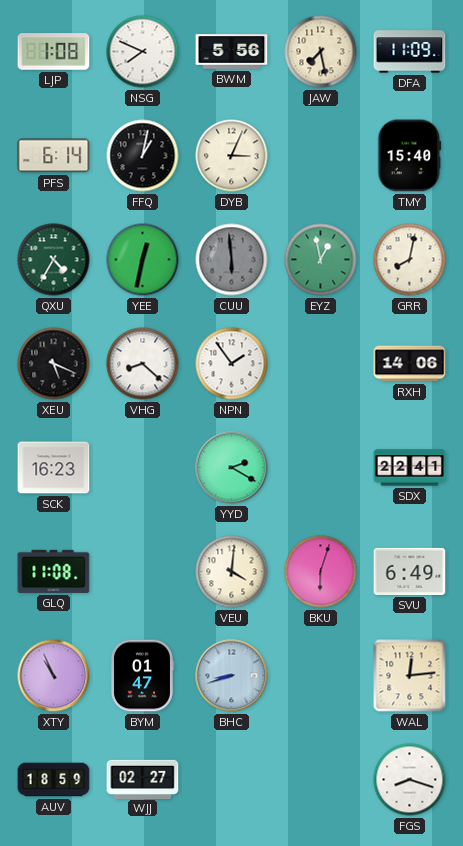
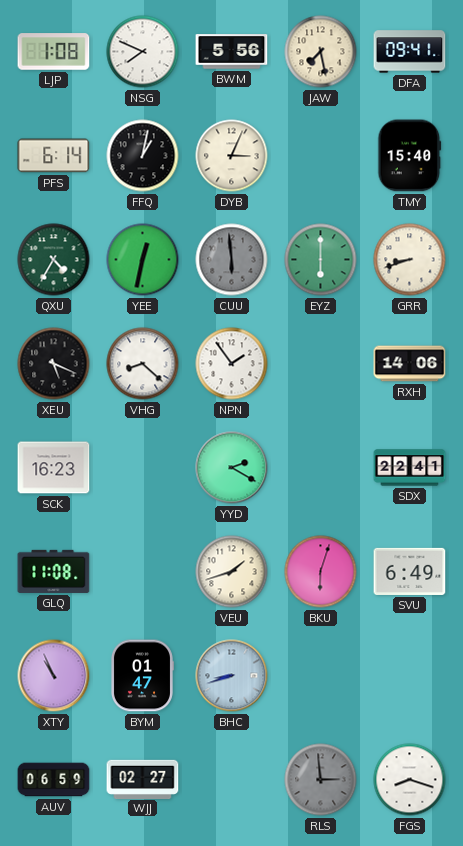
DFA: 11:09 -> 09:41
EYZ: 12:58 -> 6:00
GRR: 8:02 -> 8:42
VEU: 4:01 -> 1:42
WAL: 12:14 -> none
AUV: 18:59 -> 06:59
RLS: none -> 2:59
